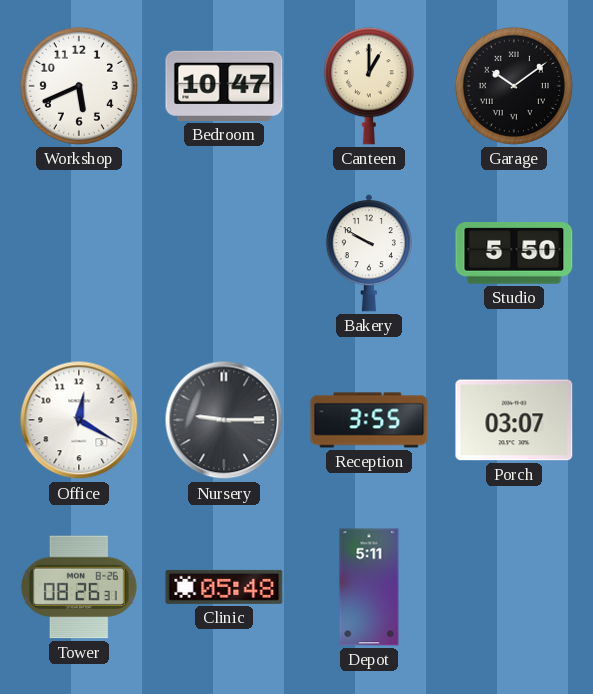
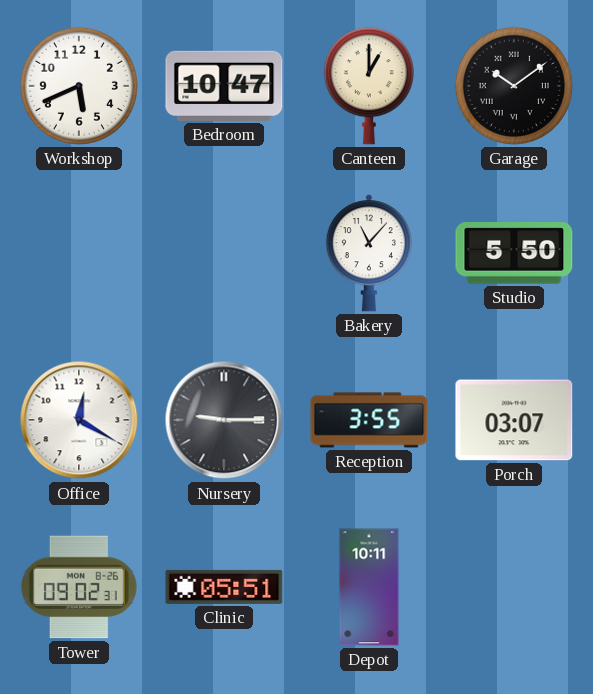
Bakery: 9:50 -> 11:07
Tower: 08:26 -> 09:02
Clinic: 05:48 -> 05:51
Depot: 5:11 -> 10:11
